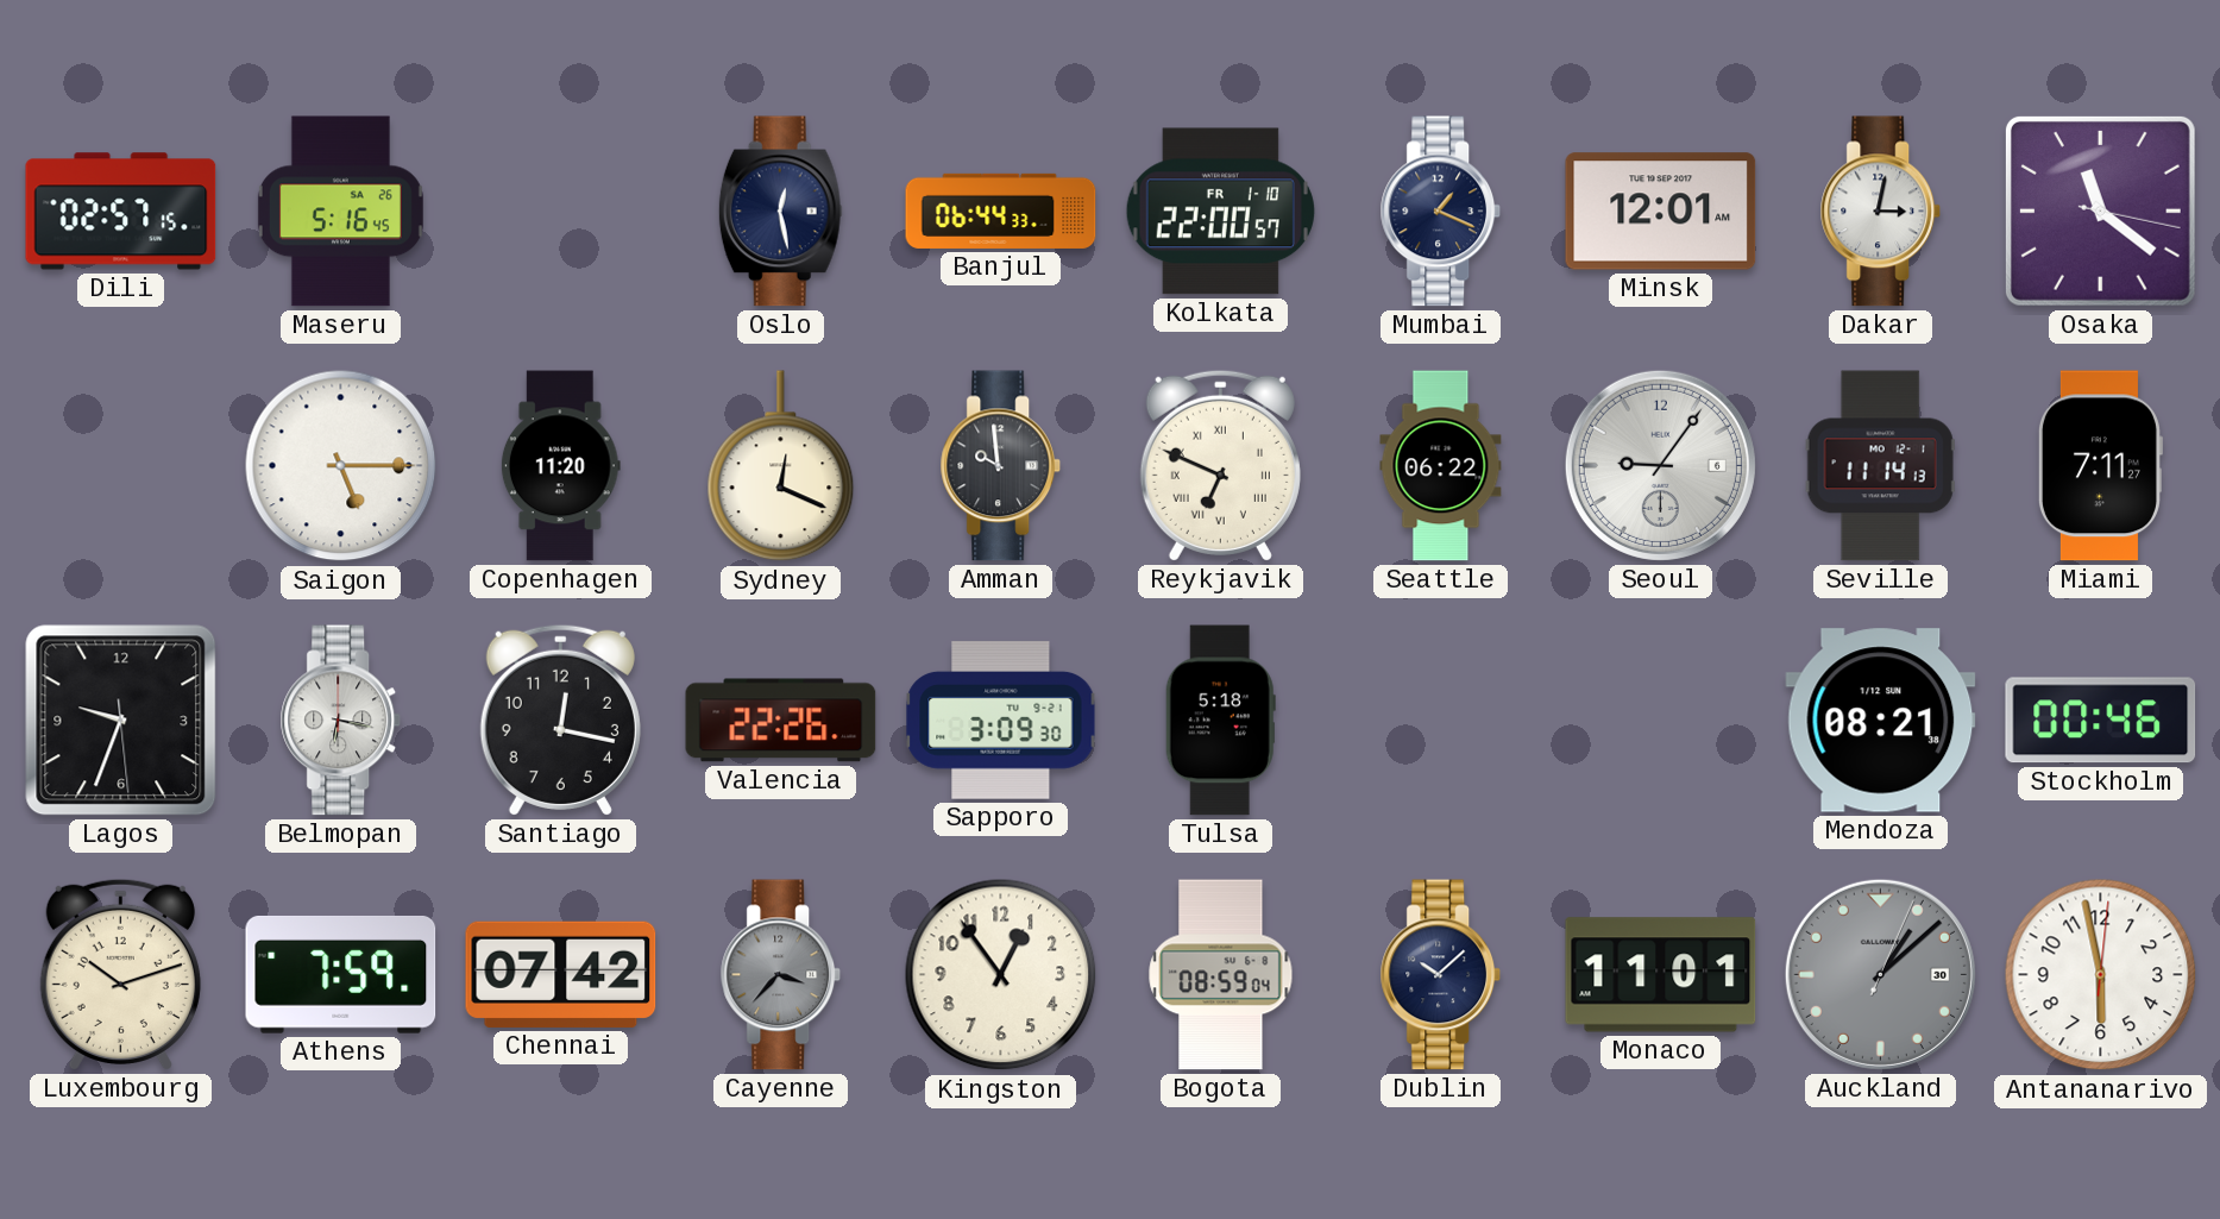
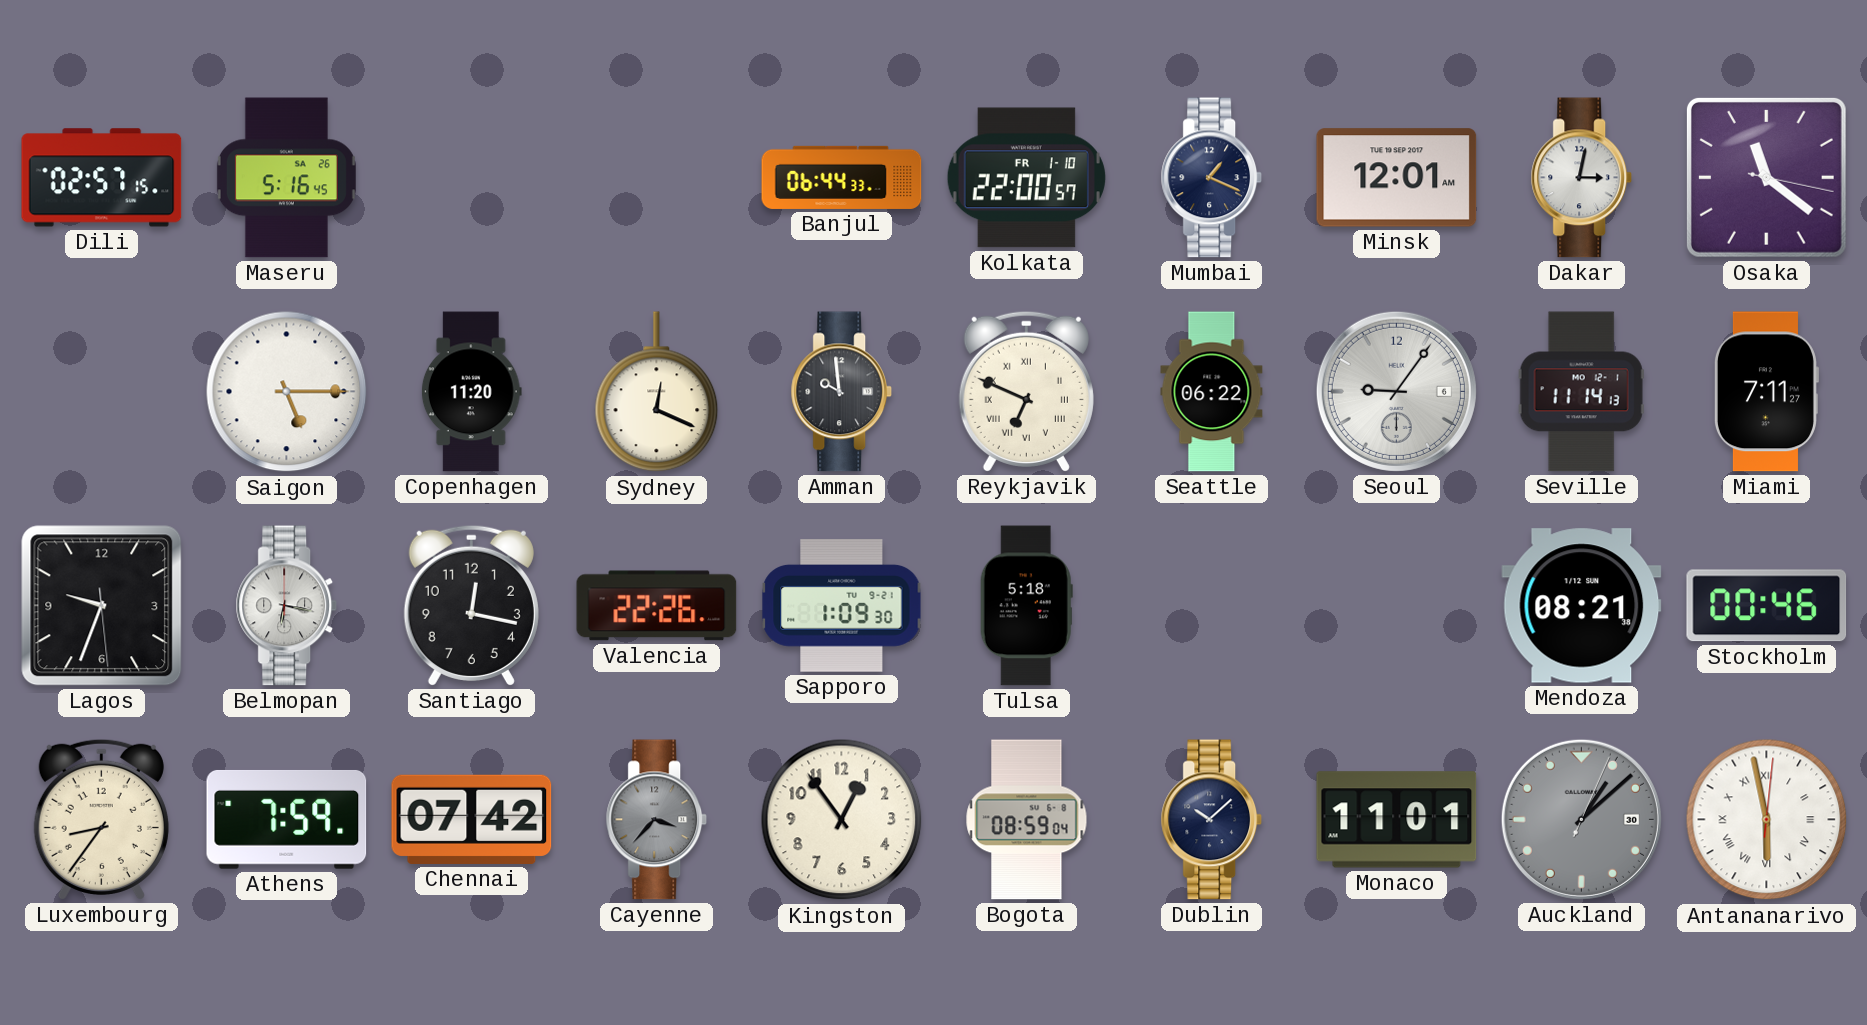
Oslo: 12:28 -> none
Sapporo: 3:09 -> 1:09
Luxembourg: 10:12 -> 8:36
Antananarivo numerals: Arabic -> Roman
